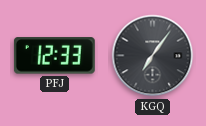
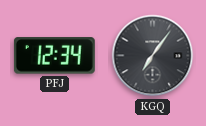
PFJ: 12:33 -> 12:34
